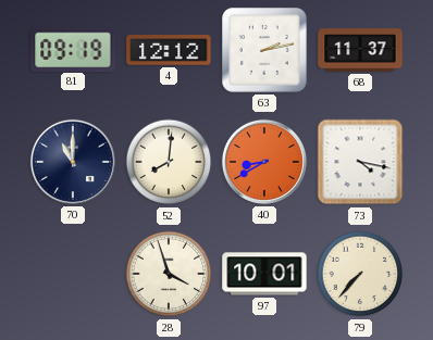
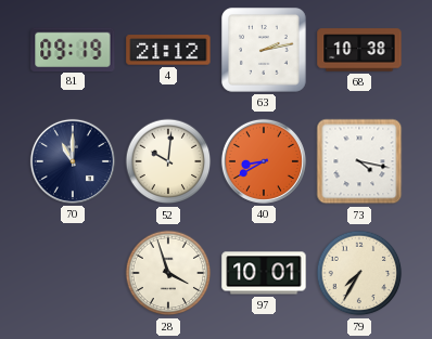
4: 12:12 -> 21:12
68: 11:37 -> 10:38
52: 8:01 -> 10:01
79: 7:37 -> 7:35
